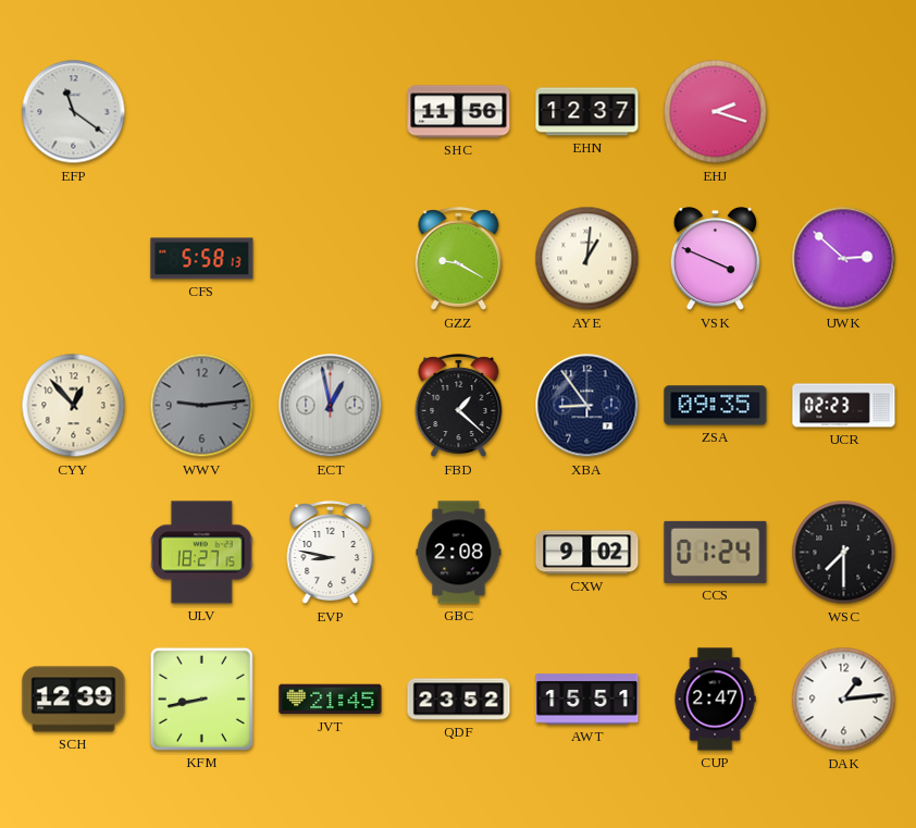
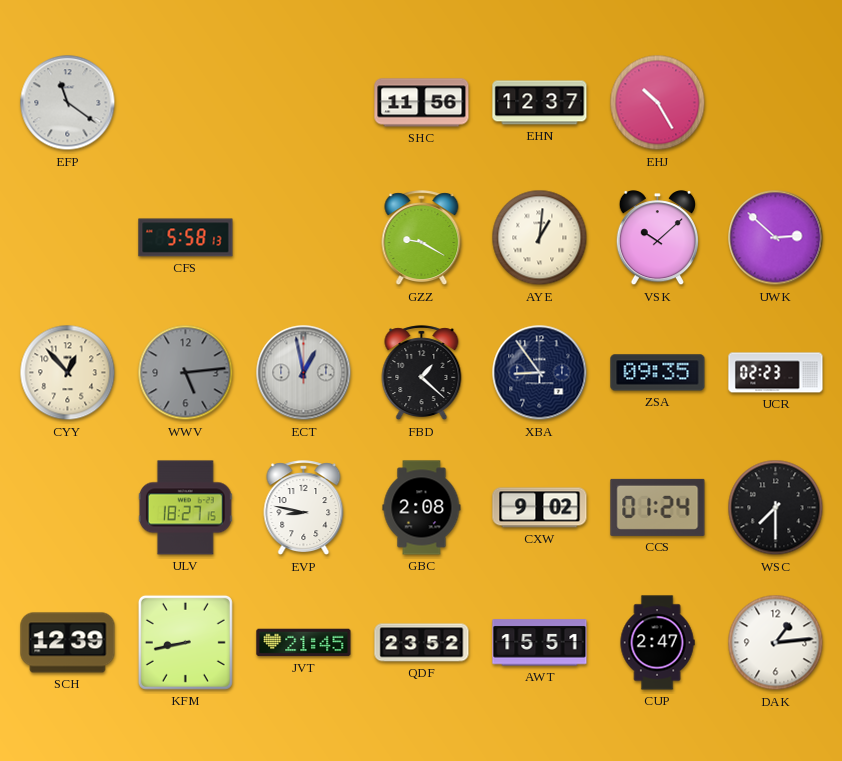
EHJ: 2:18 -> 10:25
VSK: 3:49 -> 10:08
WWV: 9:14 -> 5:14
